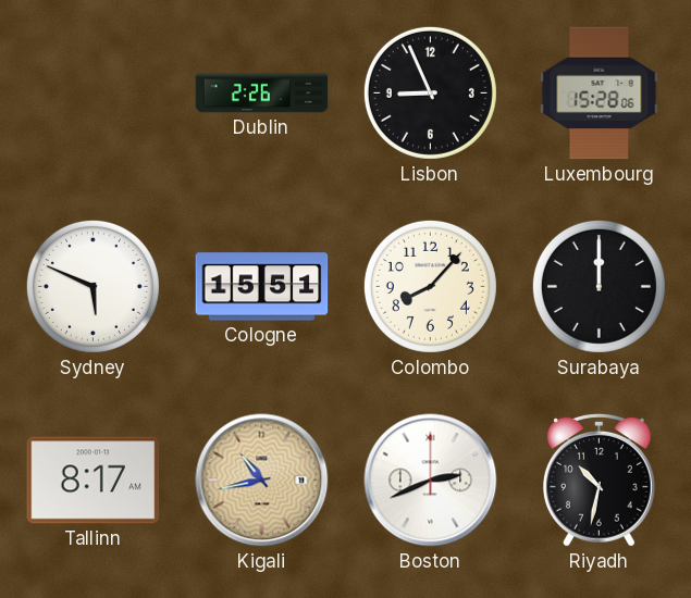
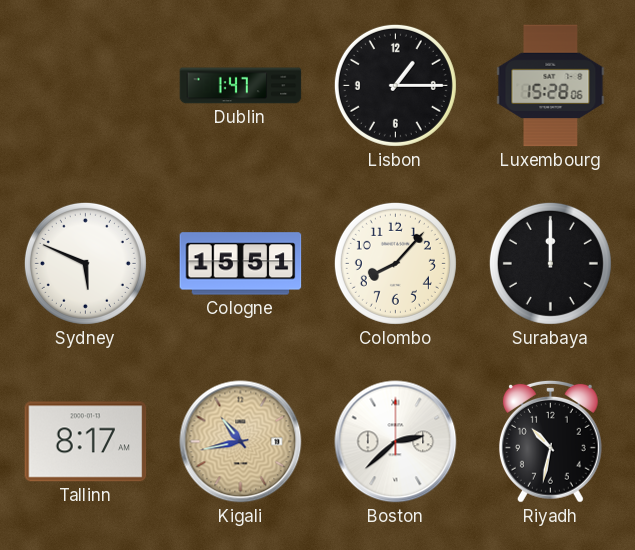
Dublin: 2:26 -> 1:47
Lisbon: 8:56 -> 1:15
Boston: 2:41 -> 2:38
